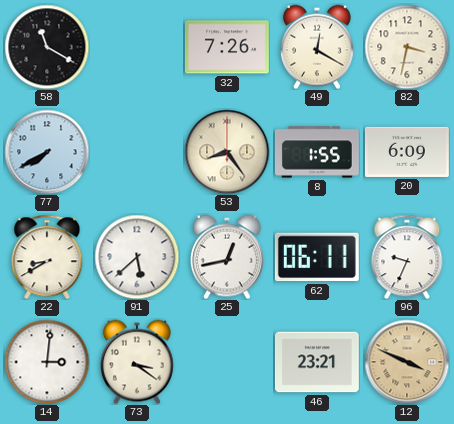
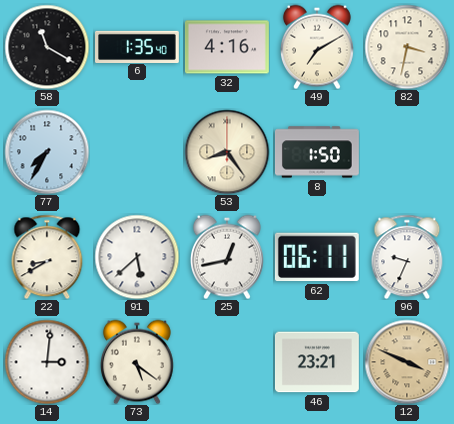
6: none -> 1:35
32: 7:26 -> 4:16
49: 12:20 -> 7:10
77: 7:40 -> 7:35
8: 1:55 -> 1:50
20: 6:09 -> none
73: 3:21 -> 5:21
